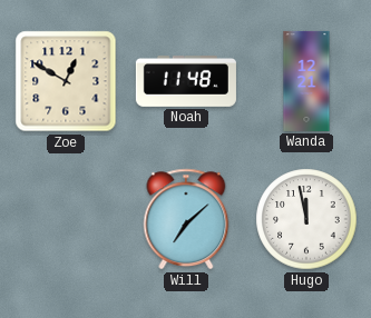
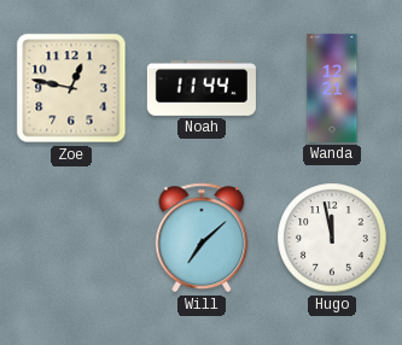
Zoe: 12:50 -> 12:47
Noah: 11:48 -> 11:44
